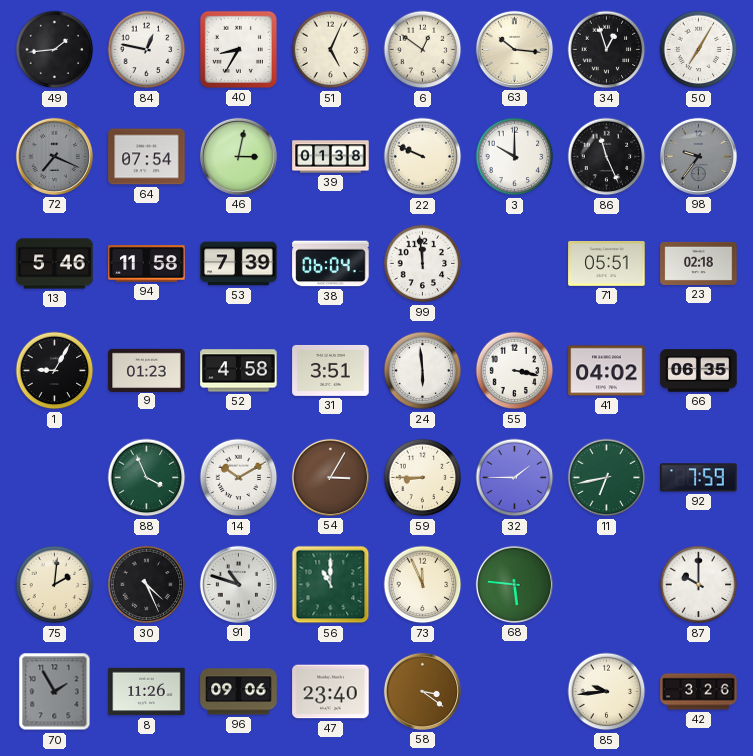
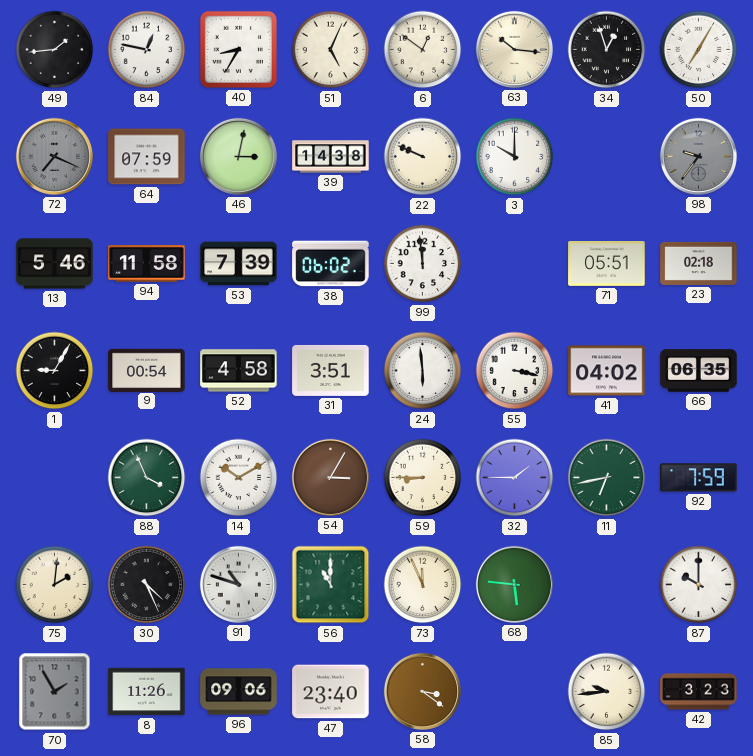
64: 07:54 -> 07:59
39: 01:38 -> 14:38
86: 11:26 -> none
38: 06:04 -> 06:02
9: 01:23 -> 00:54
42: 3:26 -> 3:23
